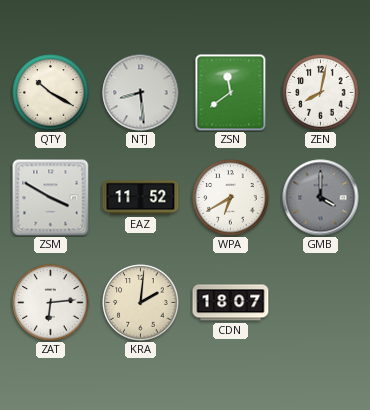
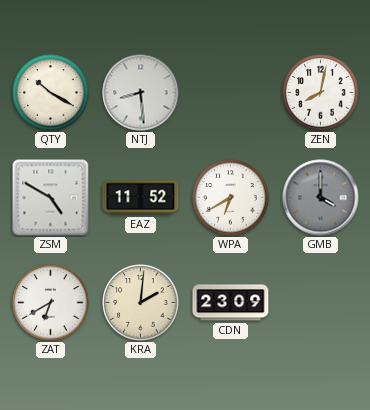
ZSN: 11:39 -> none
ZSM: 3:50 -> 4:50
ZAT: 6:14 -> 6:40
CDN: 18:07 -> 23:09
